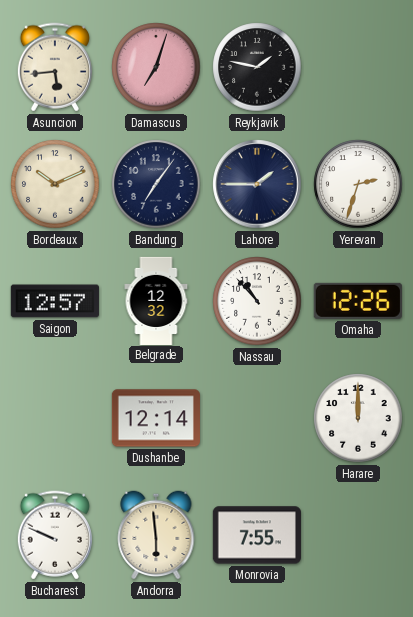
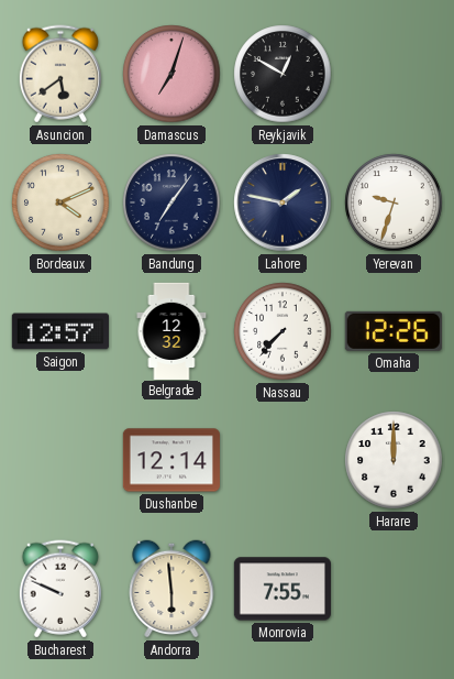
Asuncion: 5:44 -> 5:39
Reykjavik: 1:47 -> 12:50
Bordeaux: 10:11 -> 4:11
Lahore: 1:45 -> 1:47
Yerevan: 2:33 -> 9:33
Nassau: 10:53 -> 7:37
